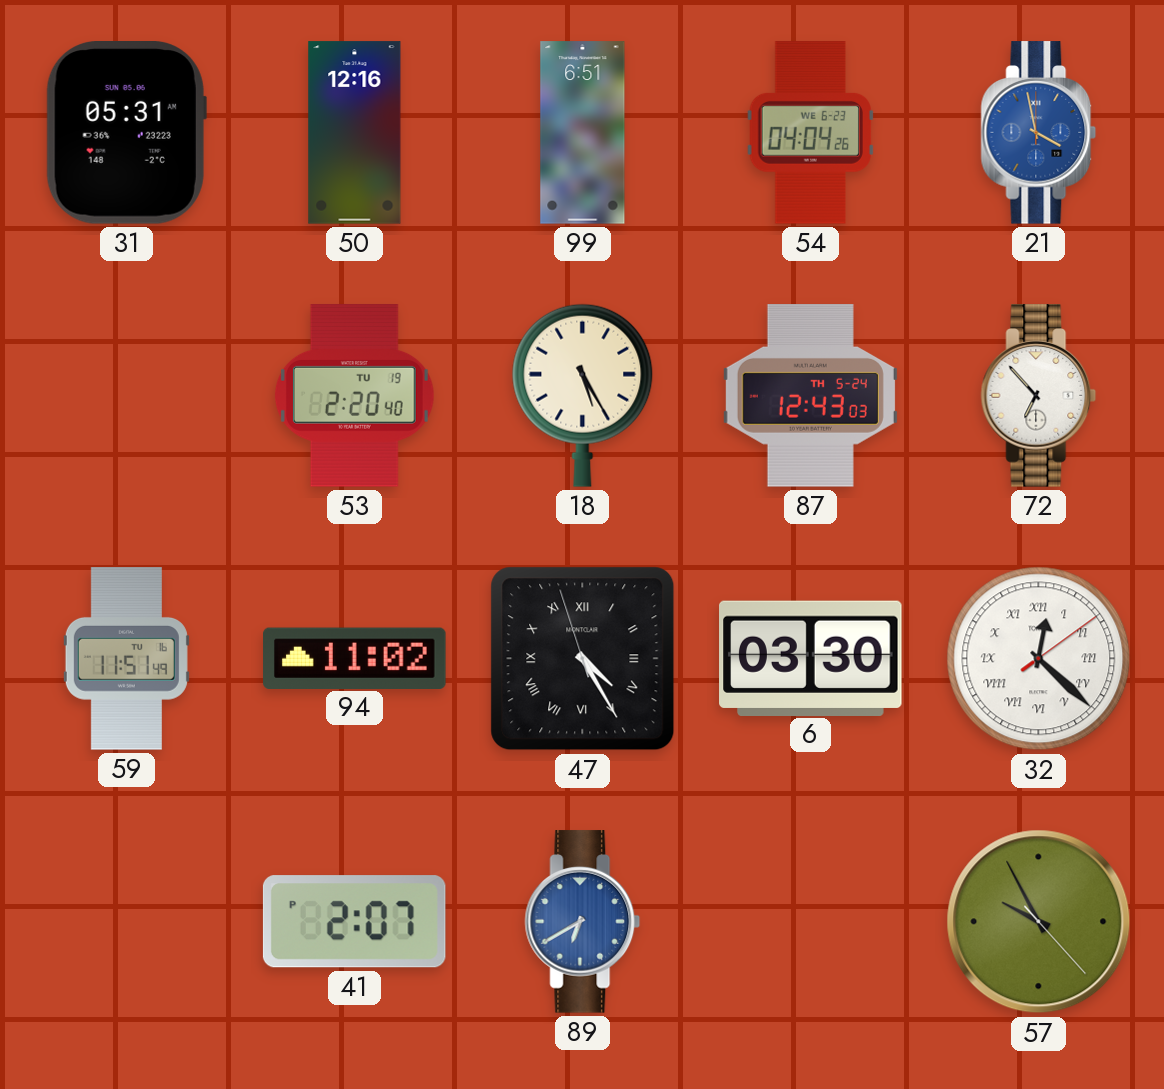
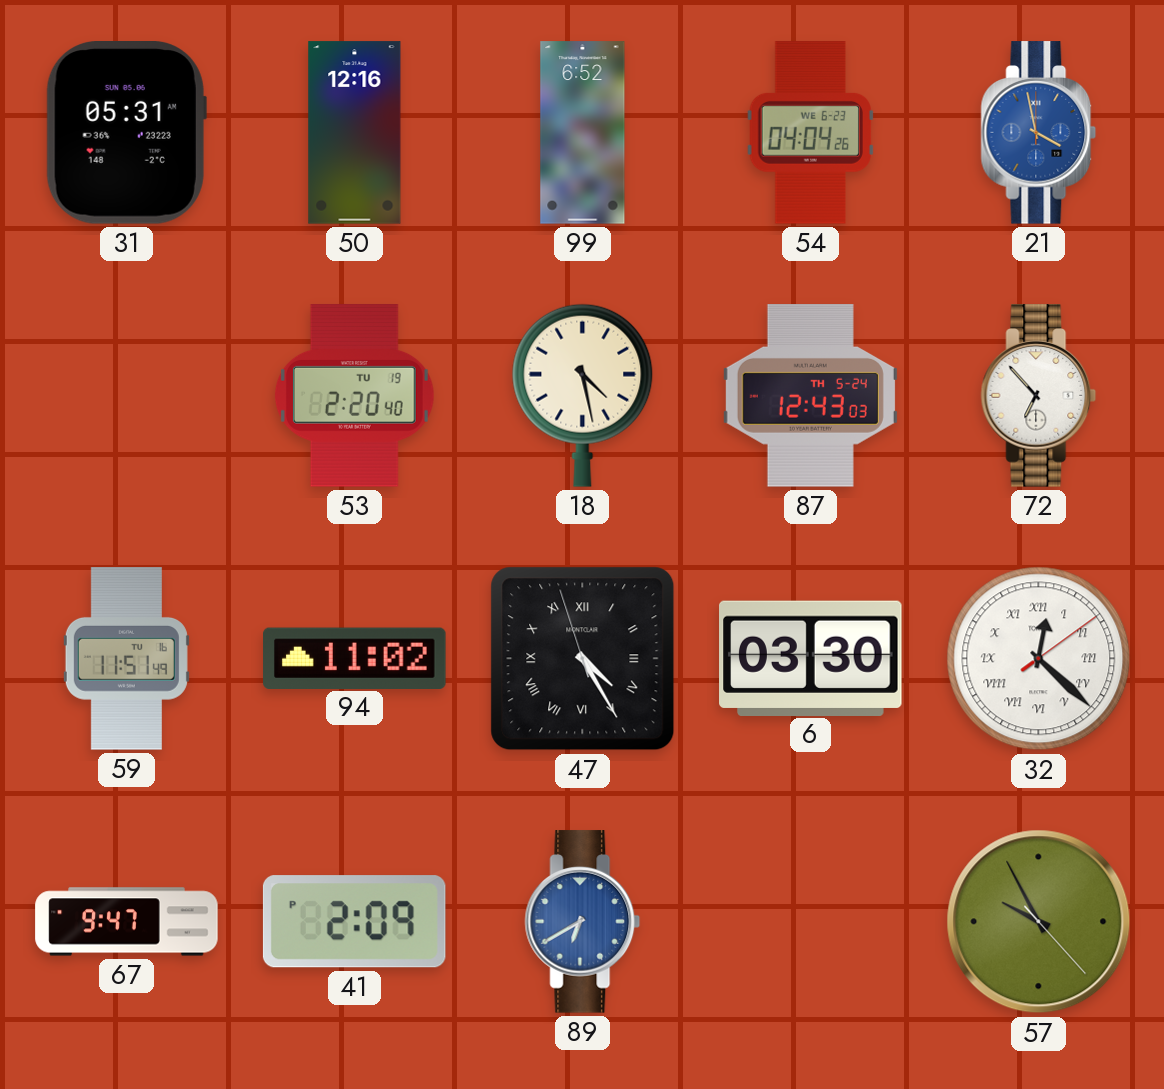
99: 6:51 -> 6:52
18: 5:25 -> 4:28
67: none -> 9:47
41: 2:07 -> 2:09
